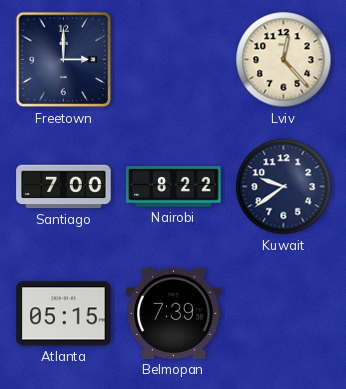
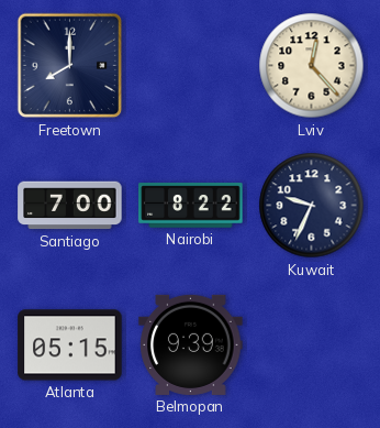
Freetown: 3:00 -> 8:00
Kuwait: 9:39 -> 9:34
Belmopan: 7:39 -> 9:39
